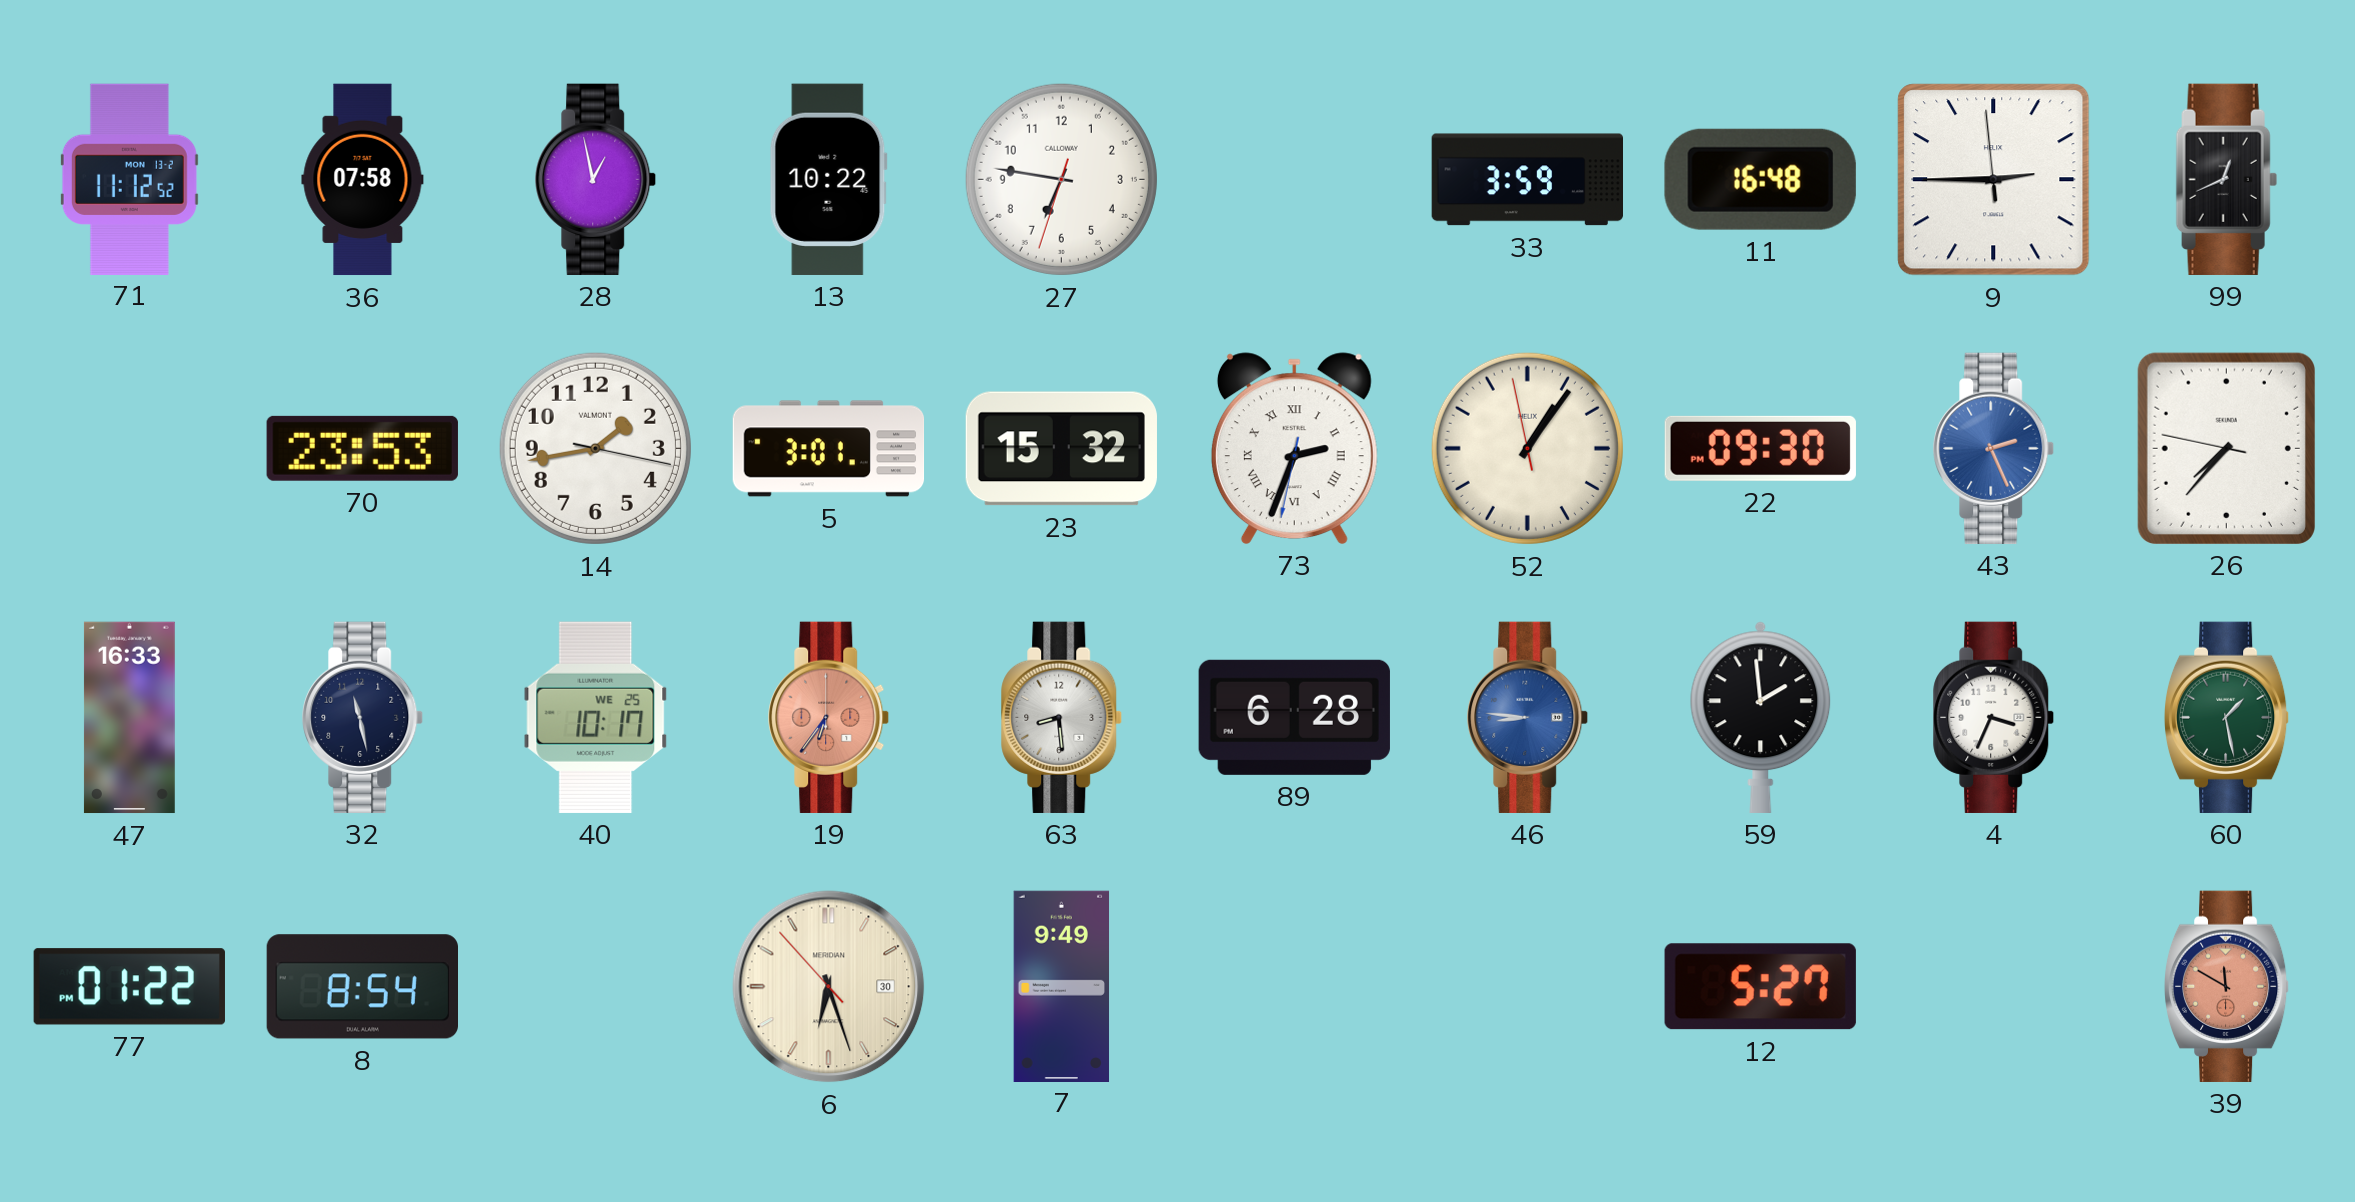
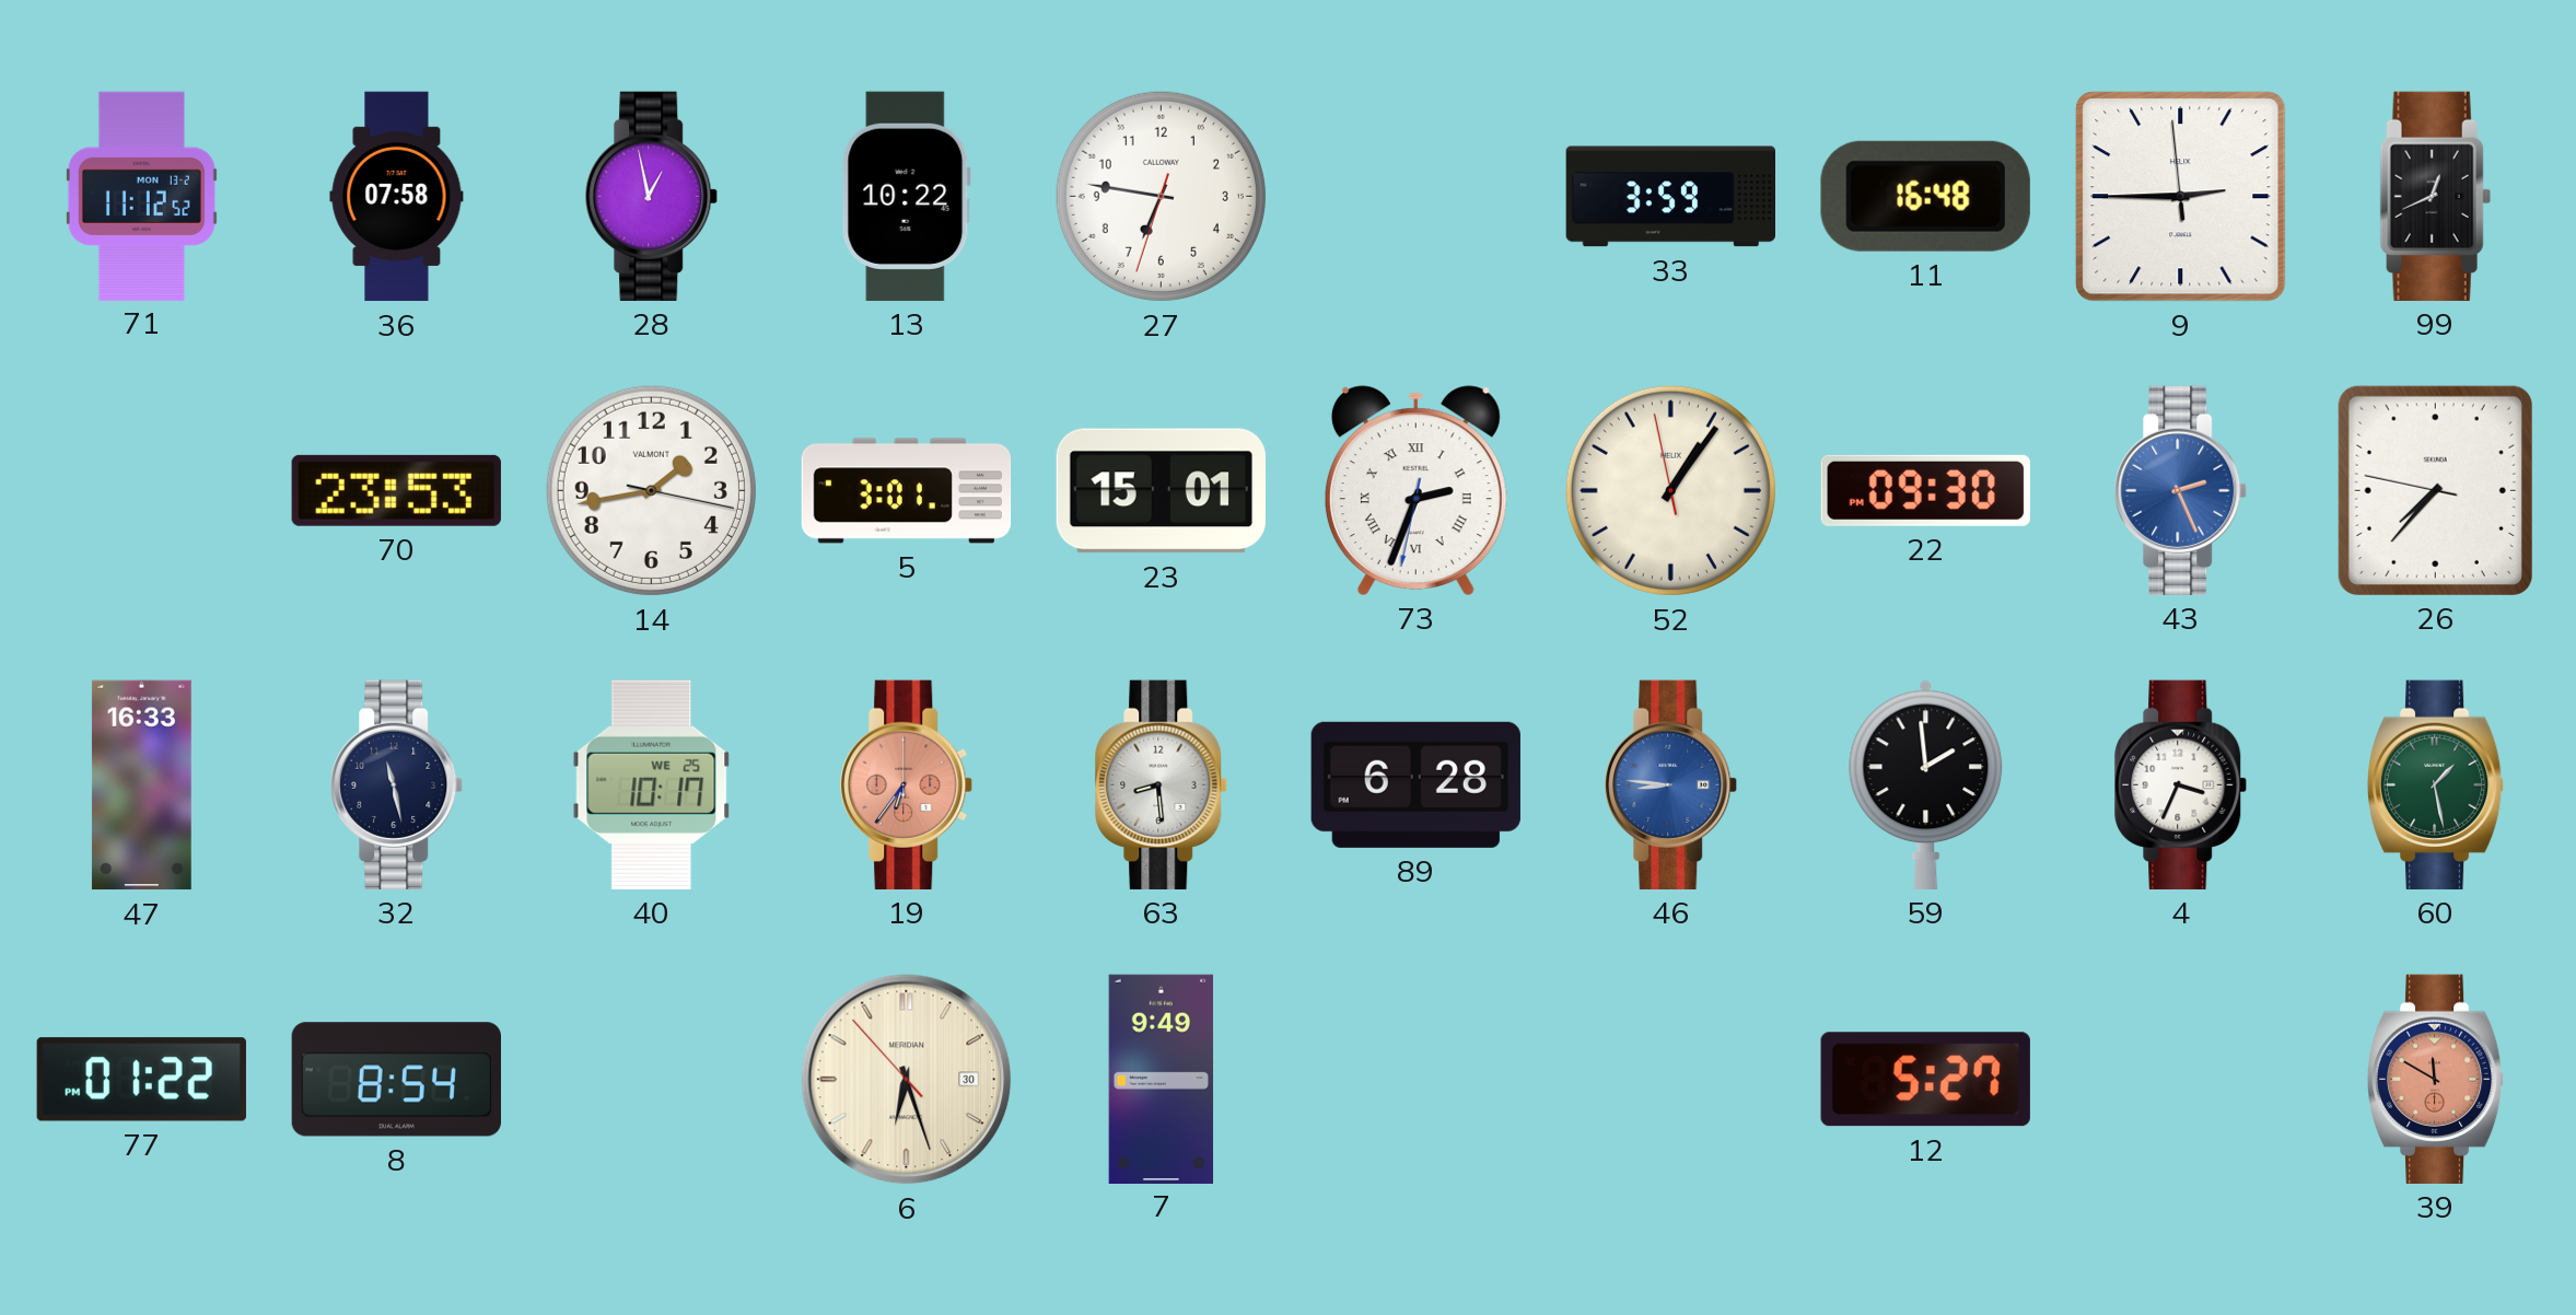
23: 15:32 -> 15:01
